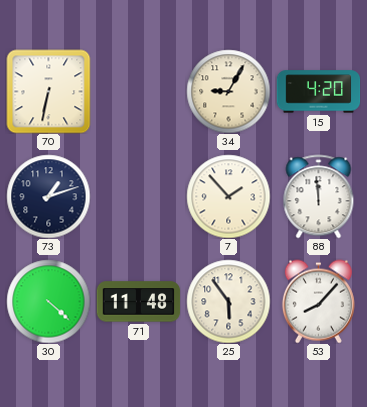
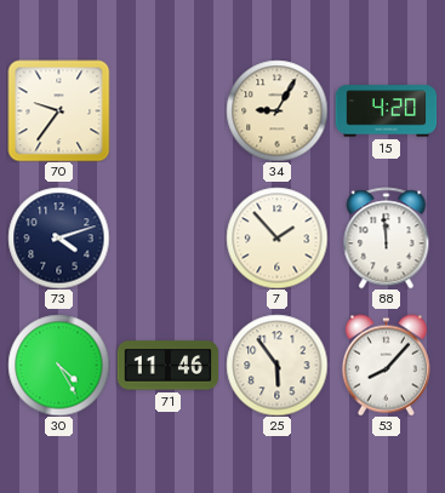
70: 6:32 -> 9:36
73: 1:12 -> 4:12
30: 4:22 -> 4:25
71: 11:48 -> 11:46
